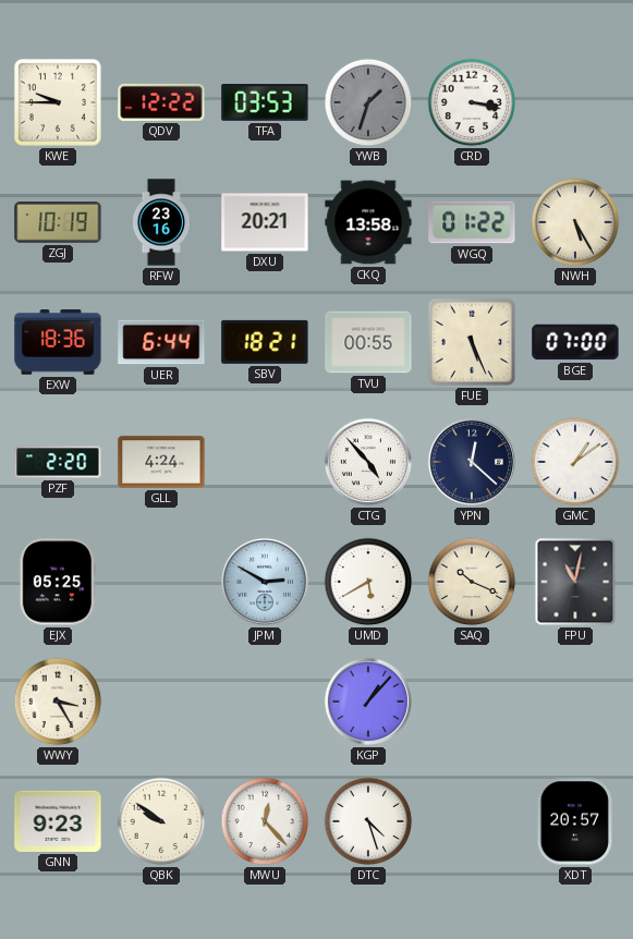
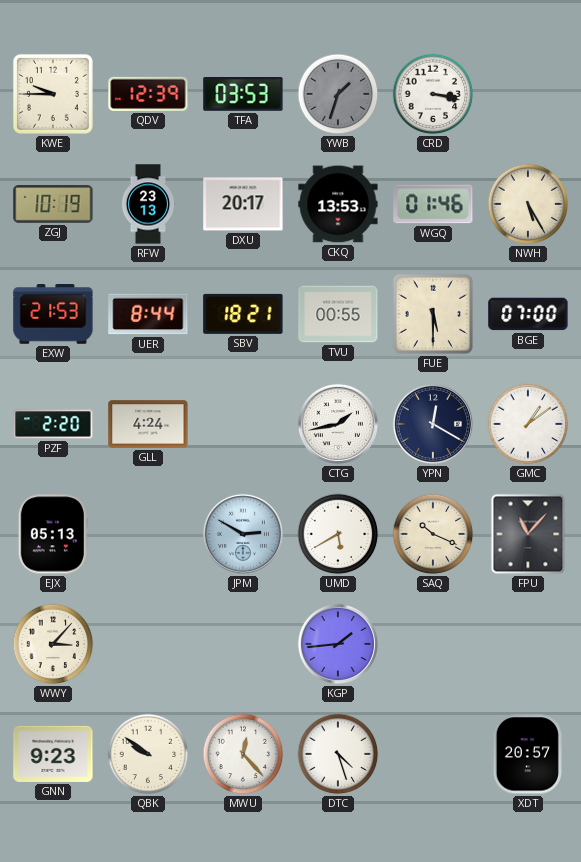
QDV: 12:22 -> 12:39
RFW: 23:16 -> 23:13
DXU: 20:21 -> 20:17
CKQ: 13:58 -> 13:53
WGQ: 01:22 -> 01:46
EXW: 18:36 -> 21:53
UER: 6:44 -> 8:44
FUE: 5:26 -> 5:30
CTG: 4:53 -> 1:43
YPN: 12:22 -> 12:20
EJX: 05:25 -> 05:13
FPU: 11:02 -> 11:07
WWY: 3:25 -> 3:07
KGP: 1:07 -> 1:44
